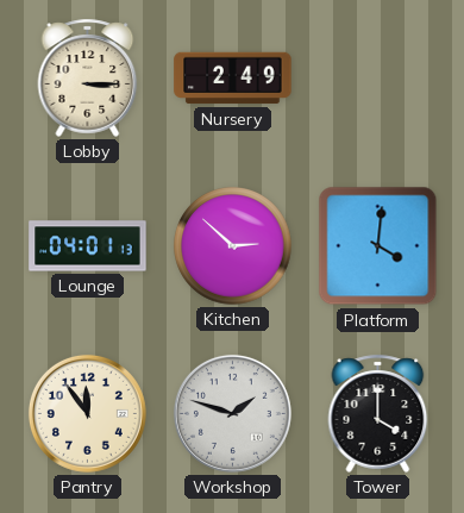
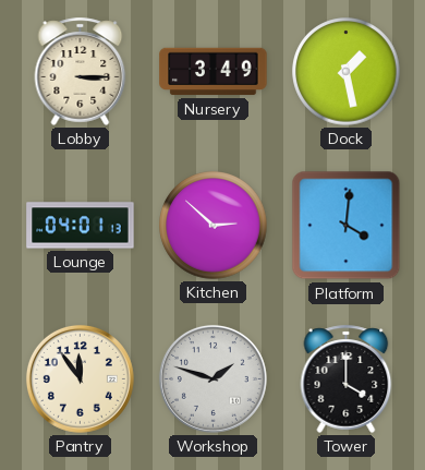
Nursery: 2:49 -> 3:49
Dock: none -> 1:28
